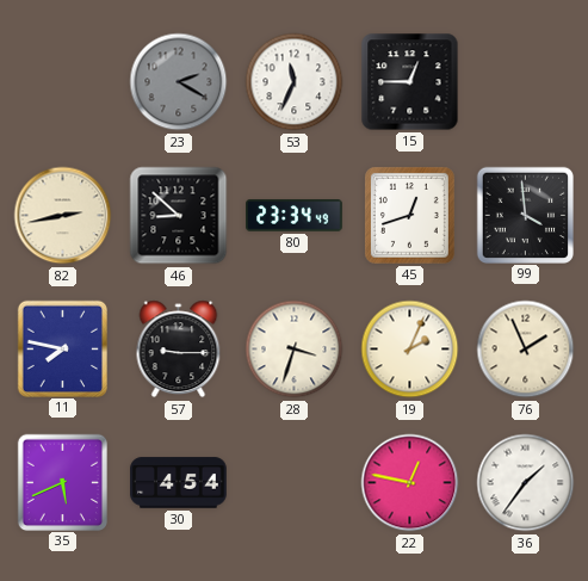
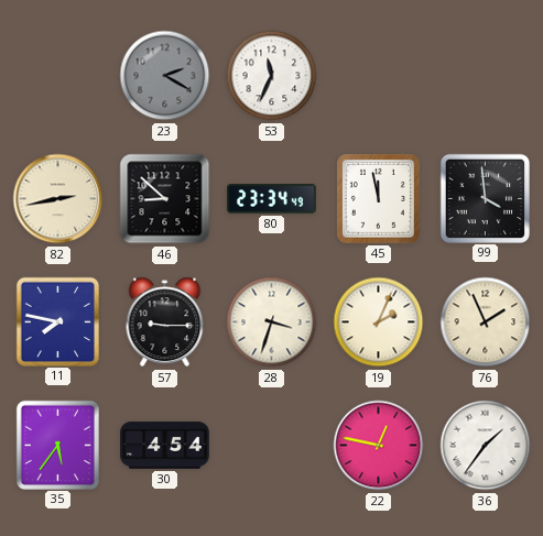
15: 12:45 -> none
45: 12:42 -> 11:58
35: 5:41 -> 5:36
